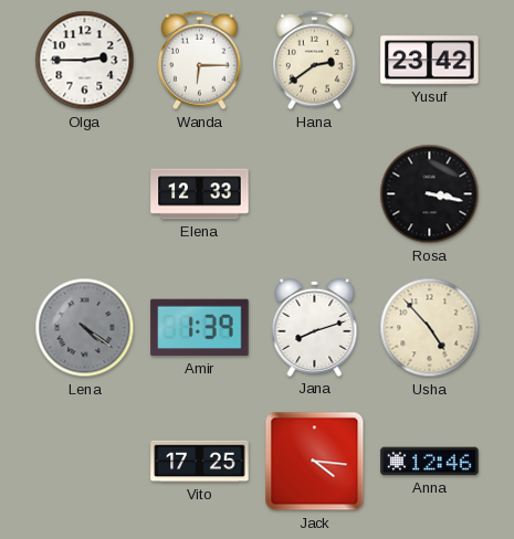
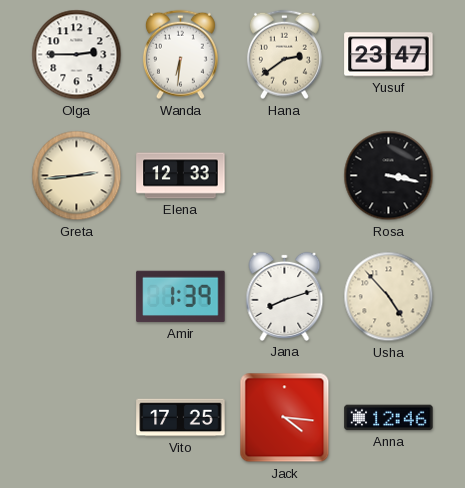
Wanda: 6:15 -> 6:31
Yusuf: 23:42 -> 23:47
Greta: none -> 2:44
Lena: 4:21 -> none
